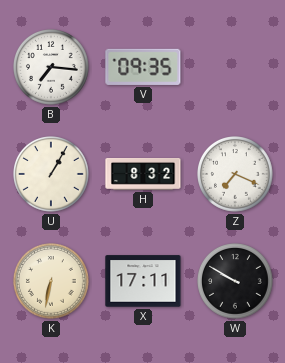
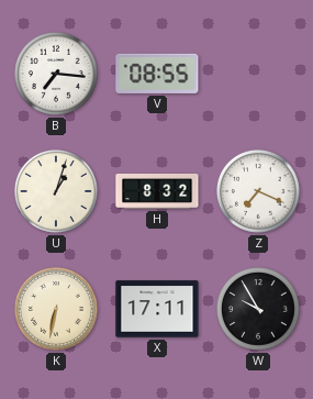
V: 09:35 -> 08:55
U: 1:05 -> 1:03
W: 9:50 -> 9:55
